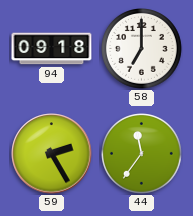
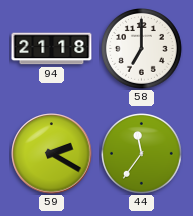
94: 09:18 -> 21:18
59: 2:25 -> 2:20
